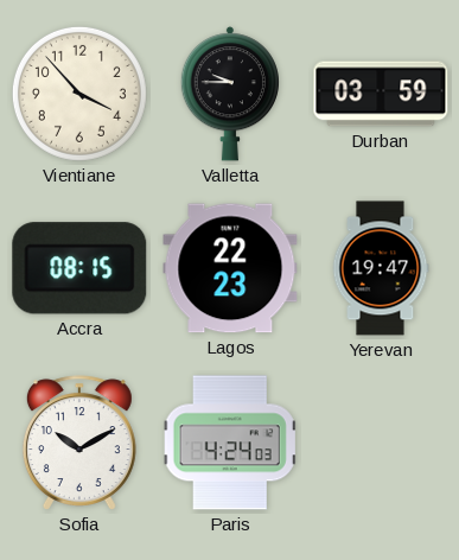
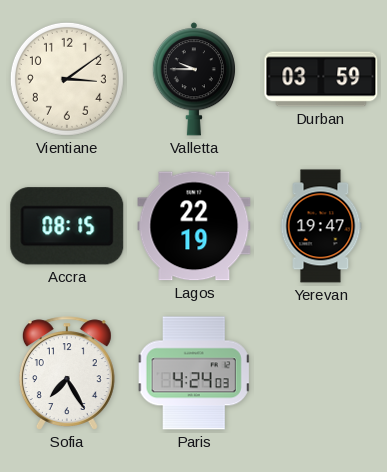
Vientiane: 3:53 -> 3:09
Lagos: 22:23 -> 22:19
Sofia: 10:10 -> 7:25
